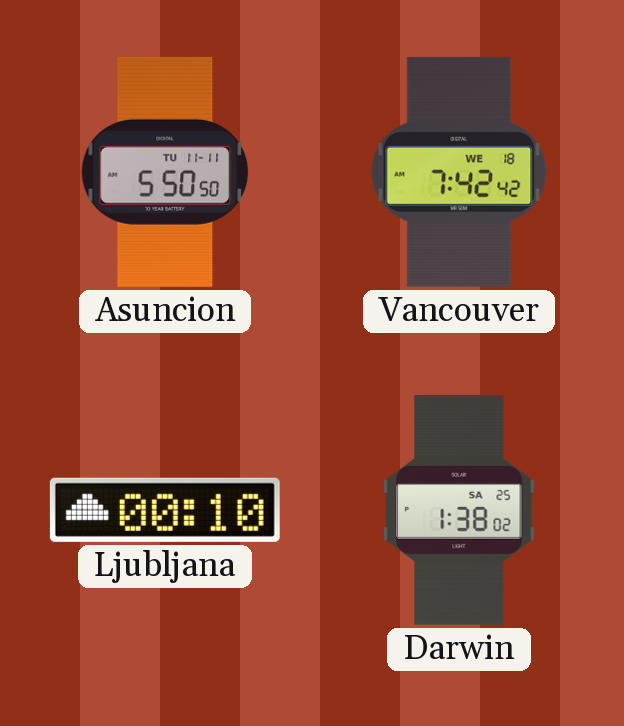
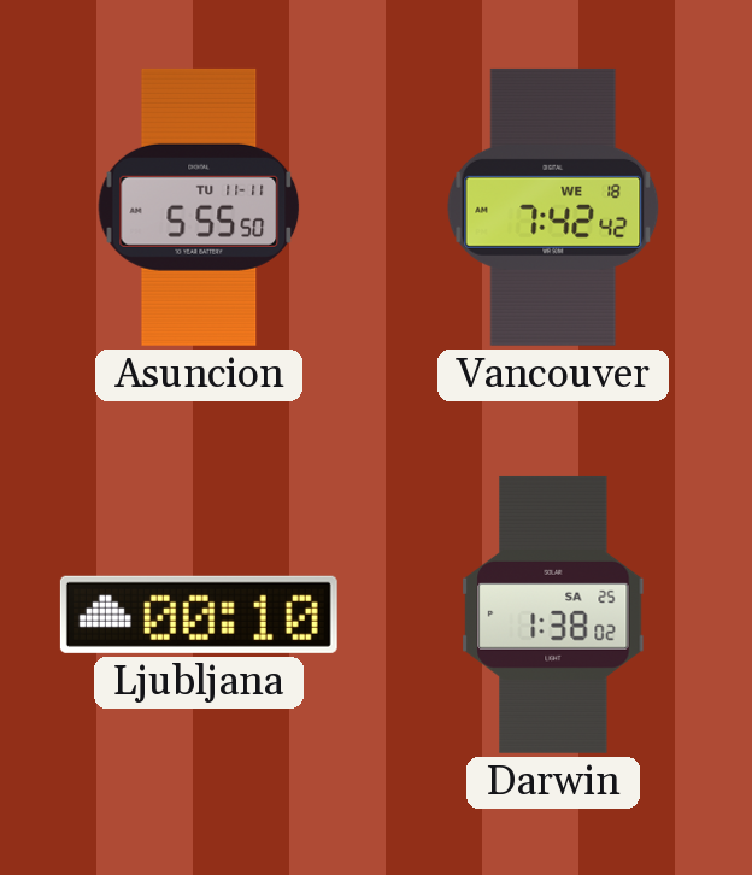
Asuncion: 5:50 -> 5:55
